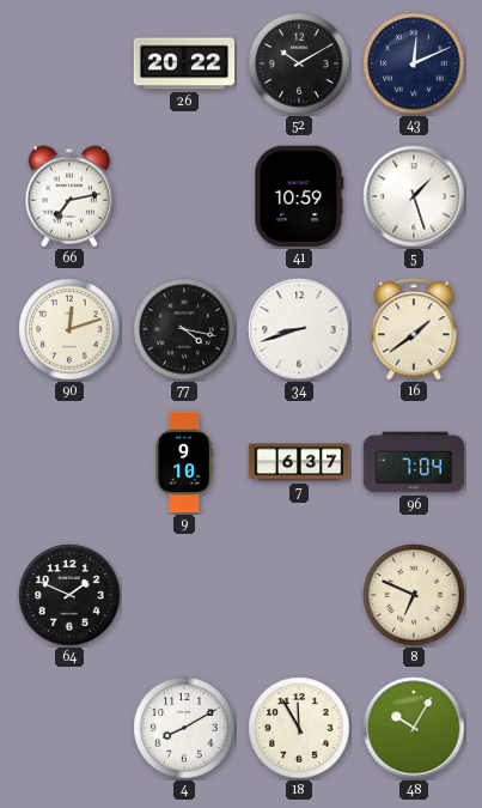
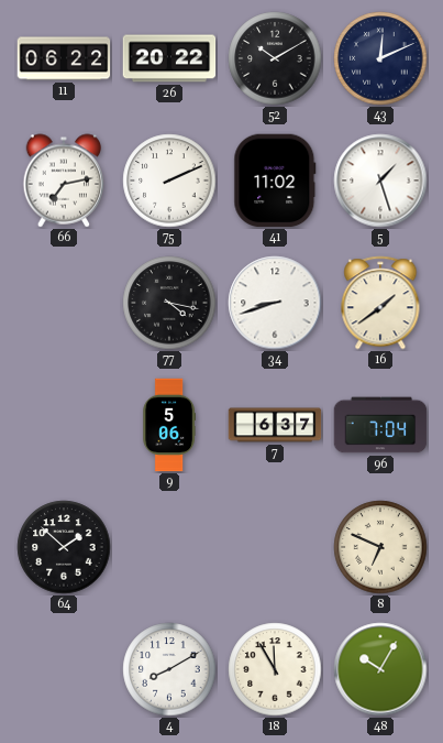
11: none -> 06:22
75: none -> 2:11
41: 10:59 -> 11:02
90: 12:12 -> none
9: 9:10 -> 5:06
64: 1:49 -> 1:52
